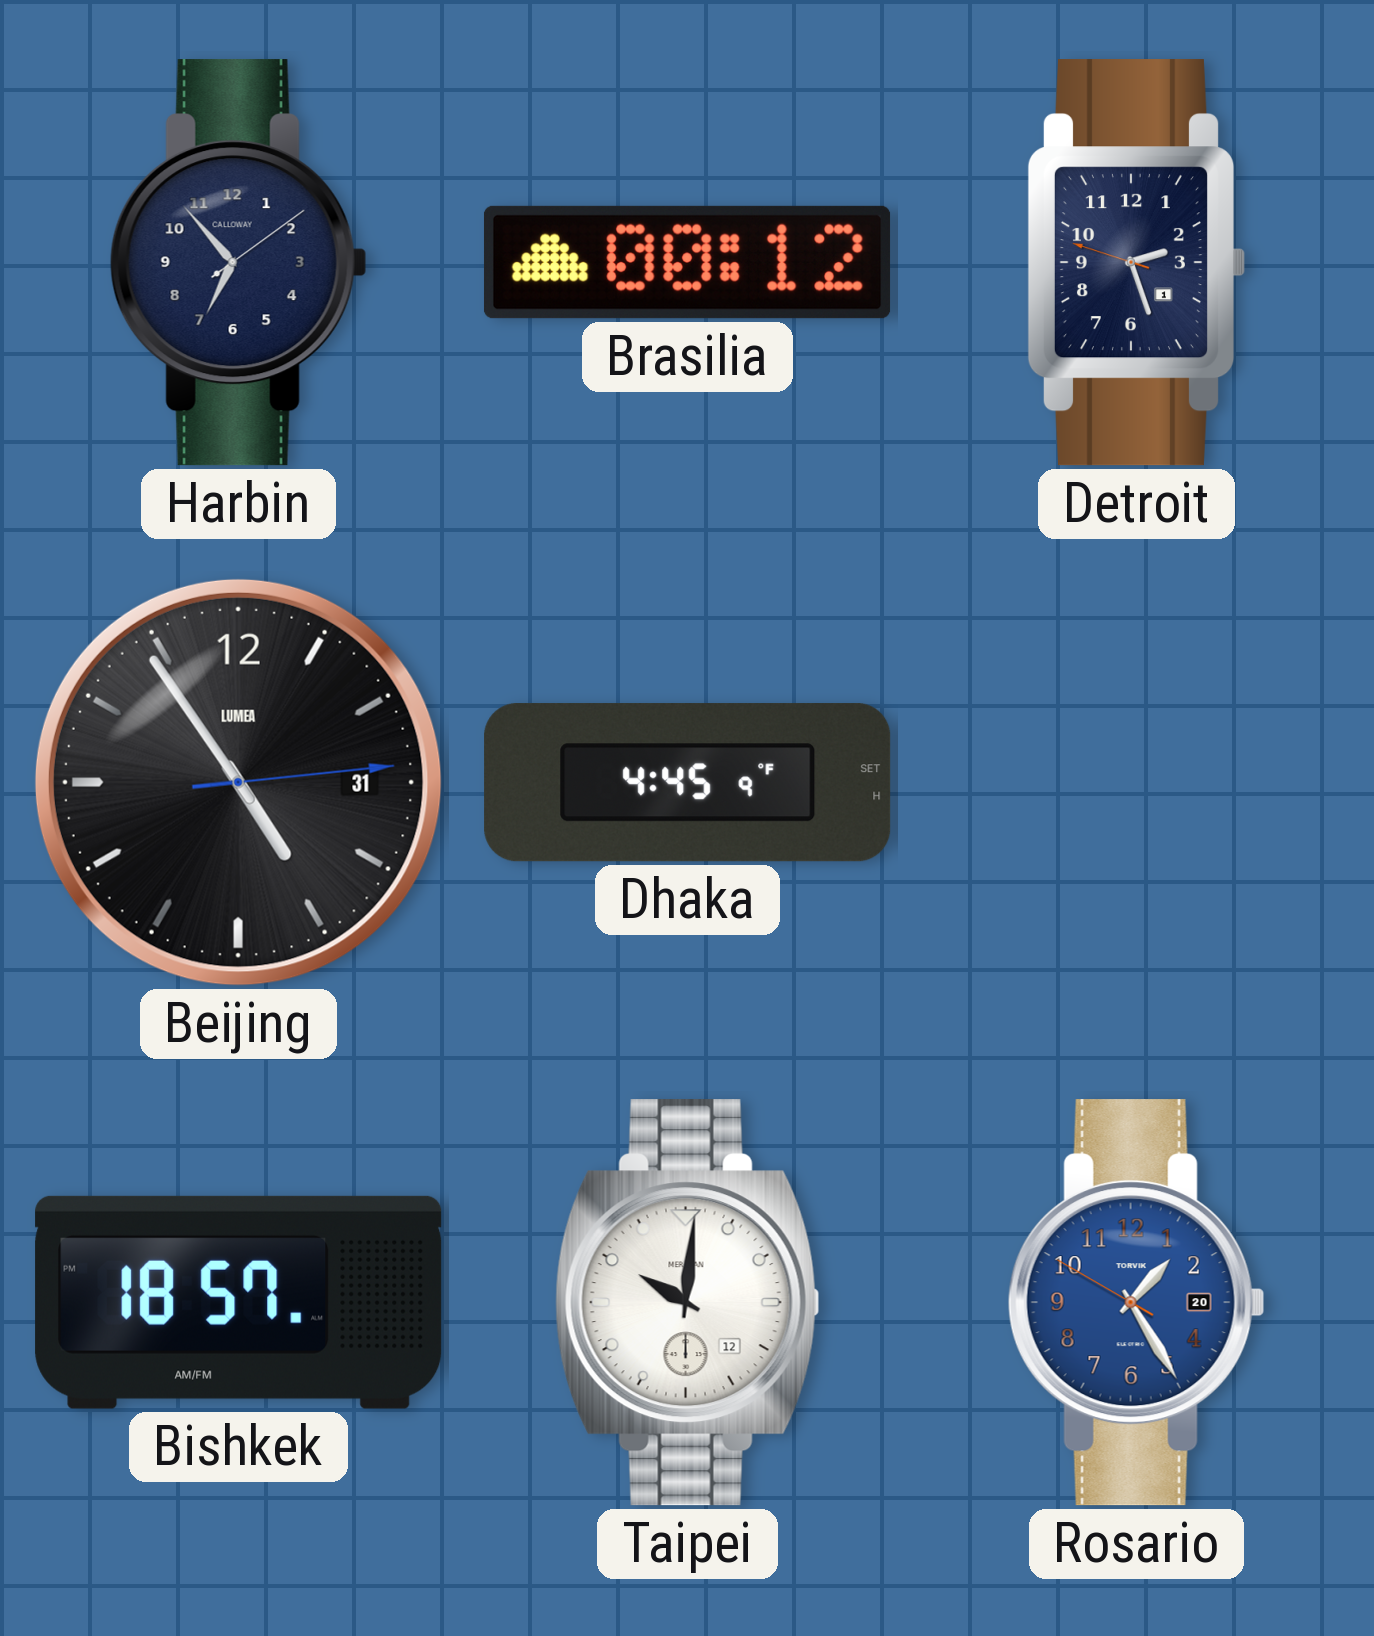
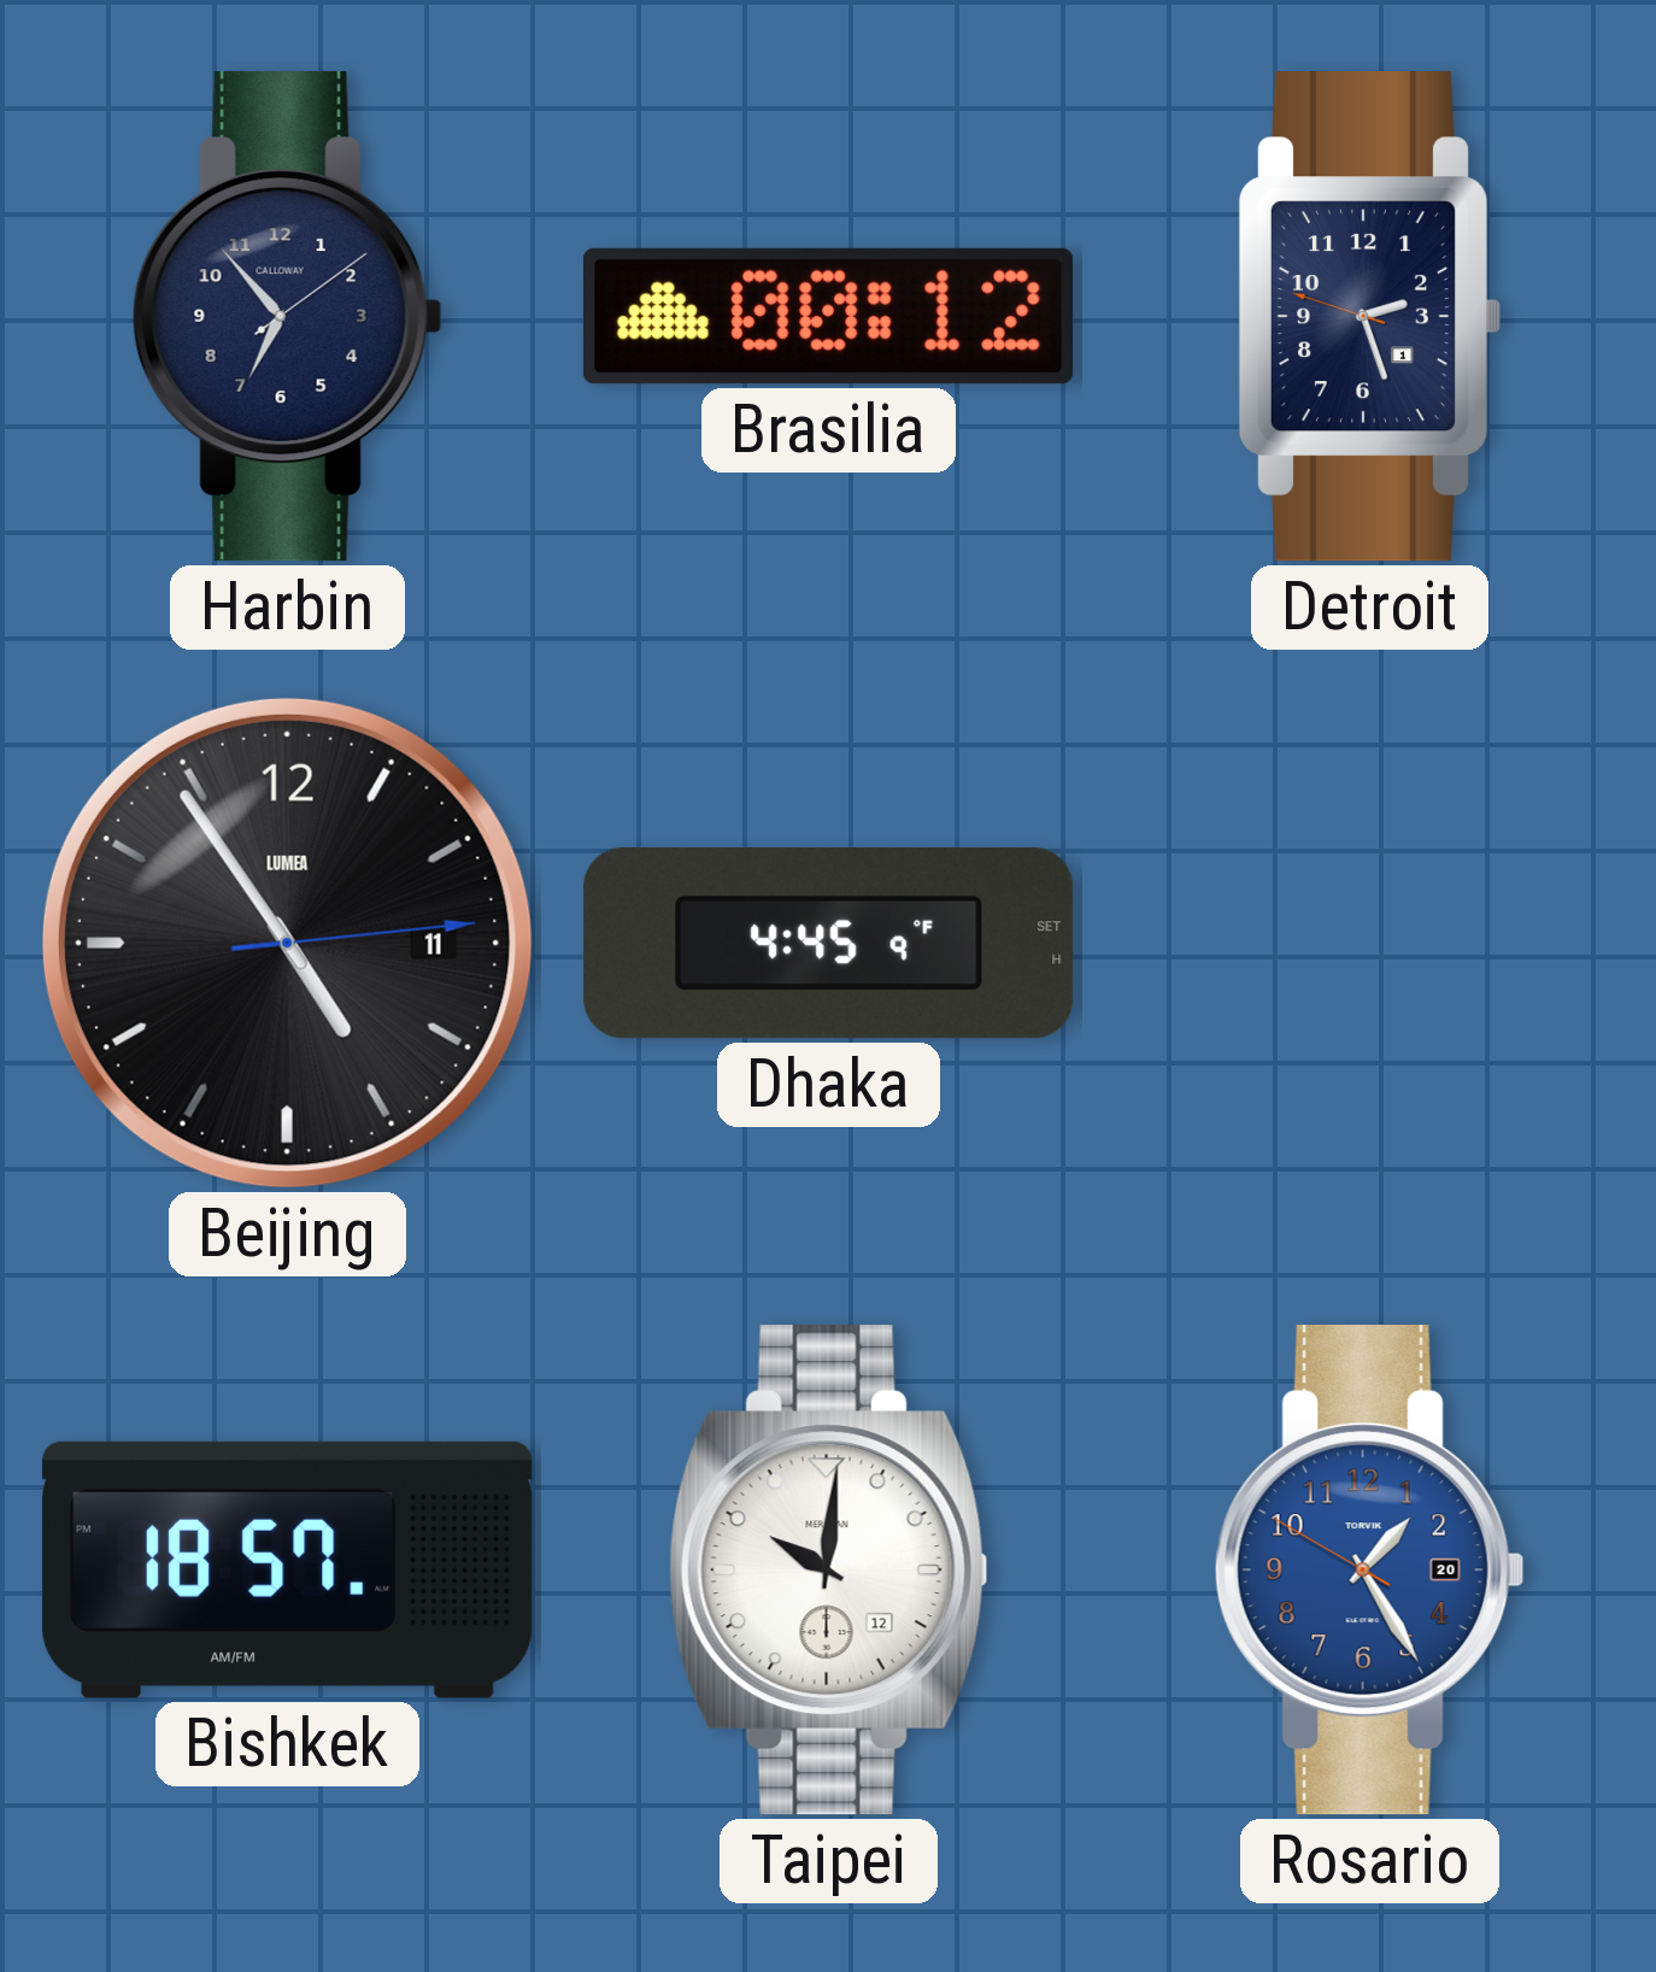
Beijing date: 31 -> 11
